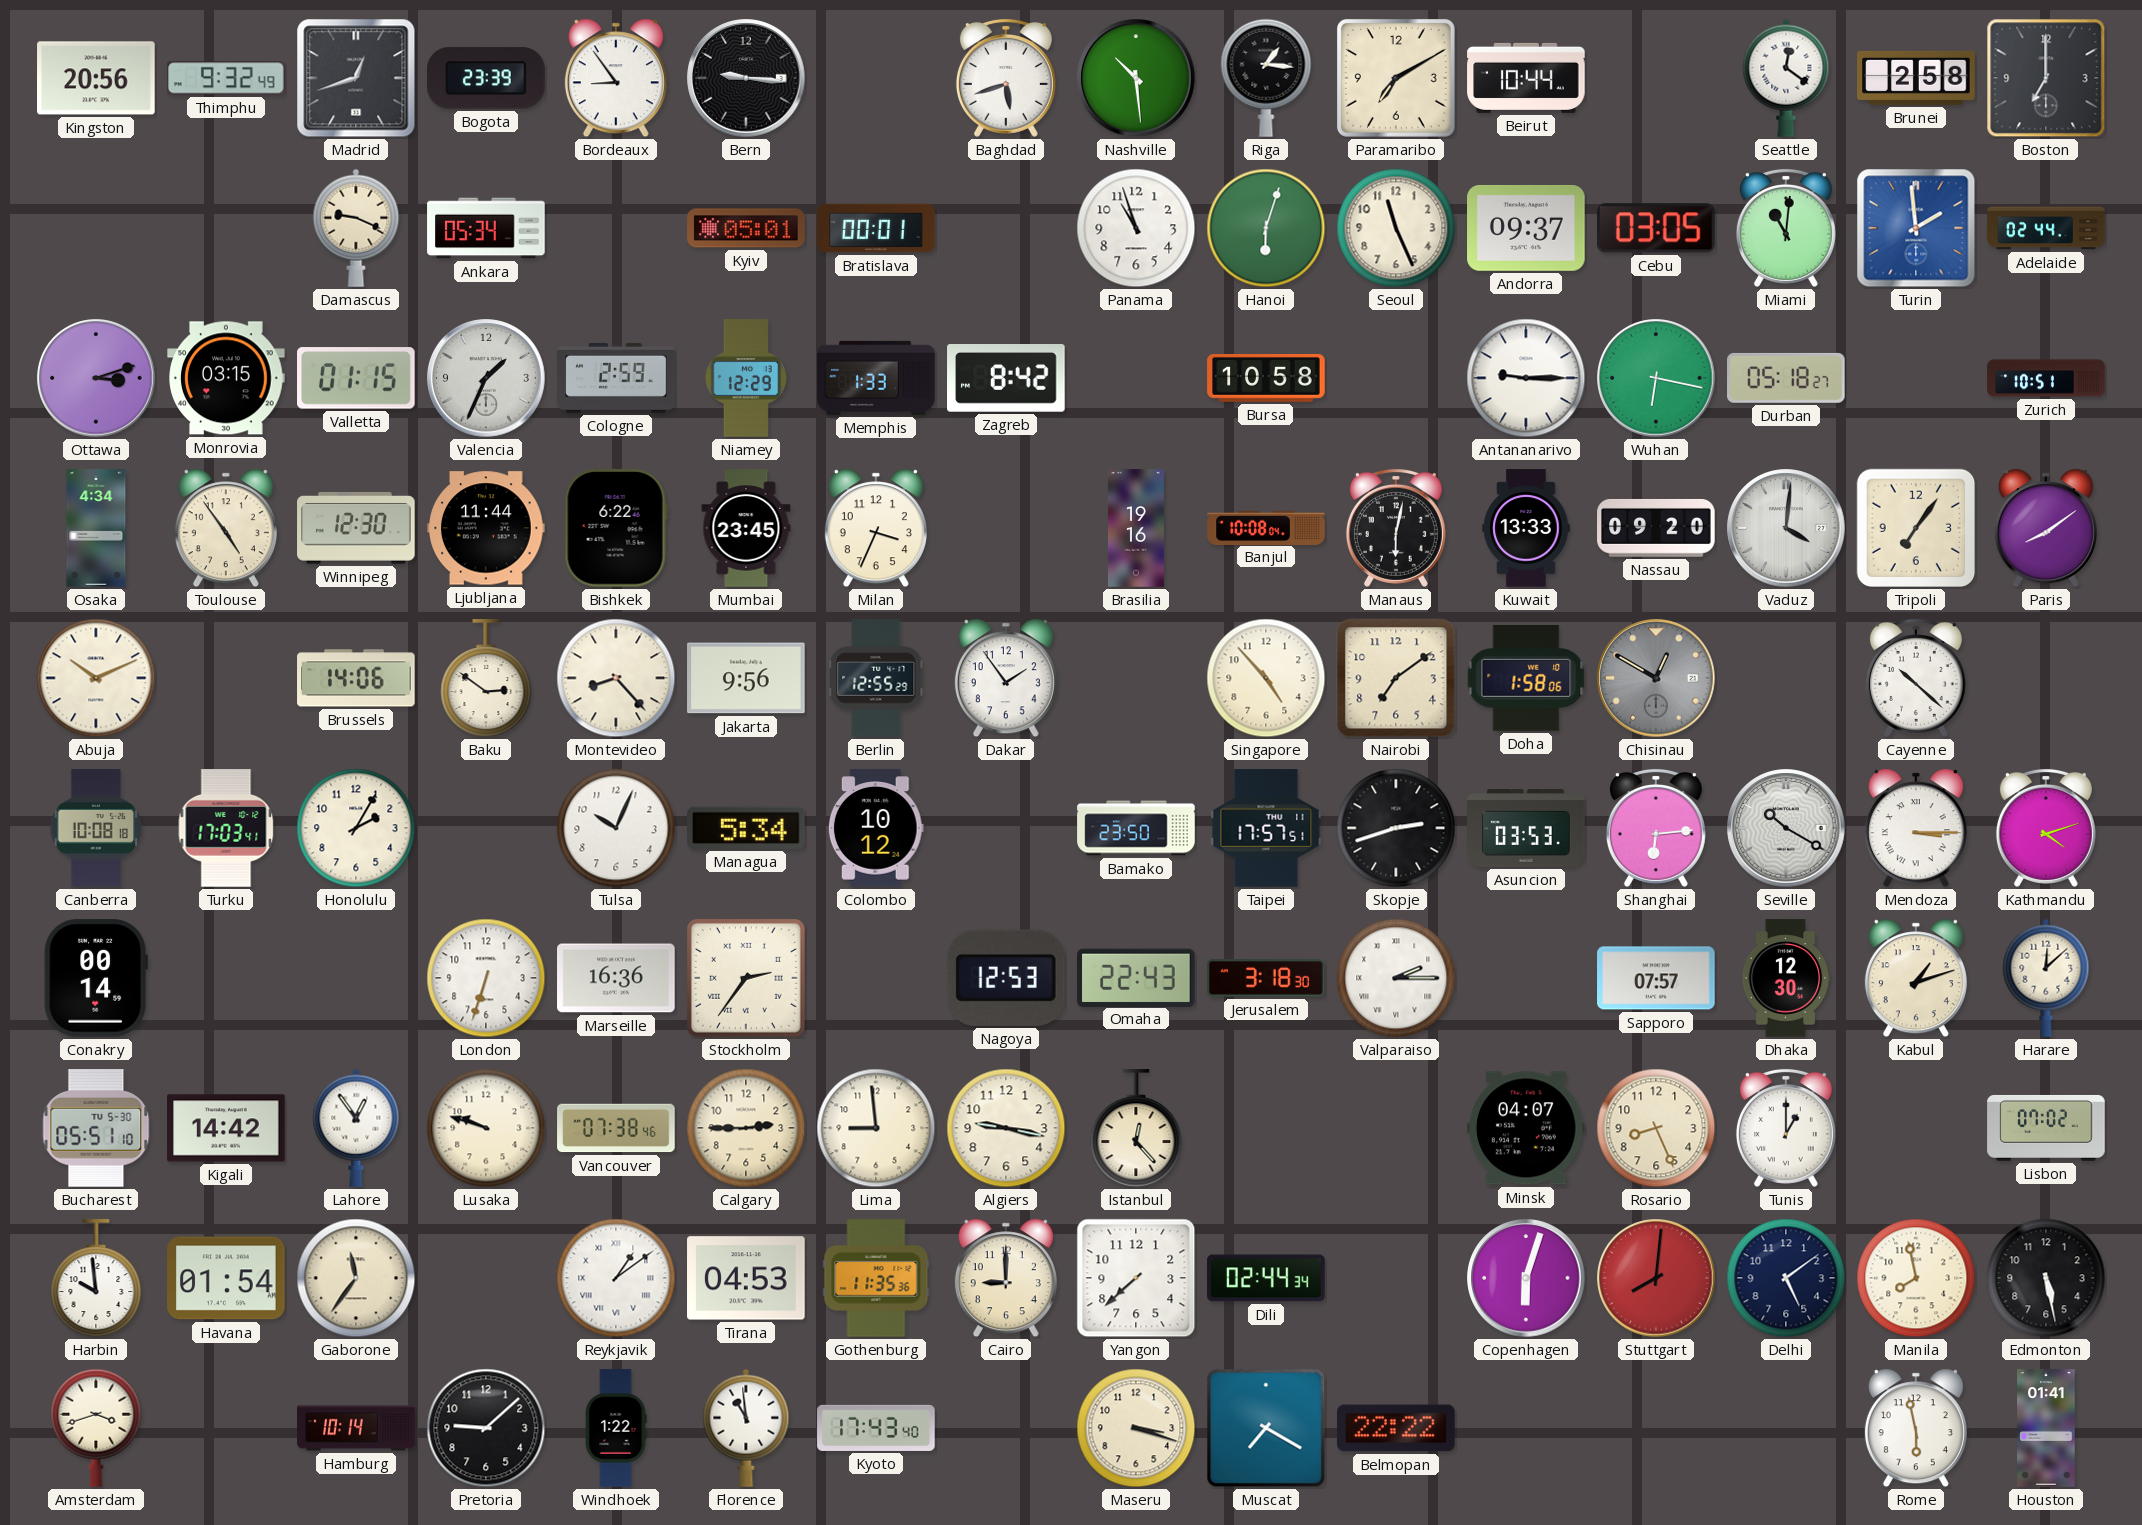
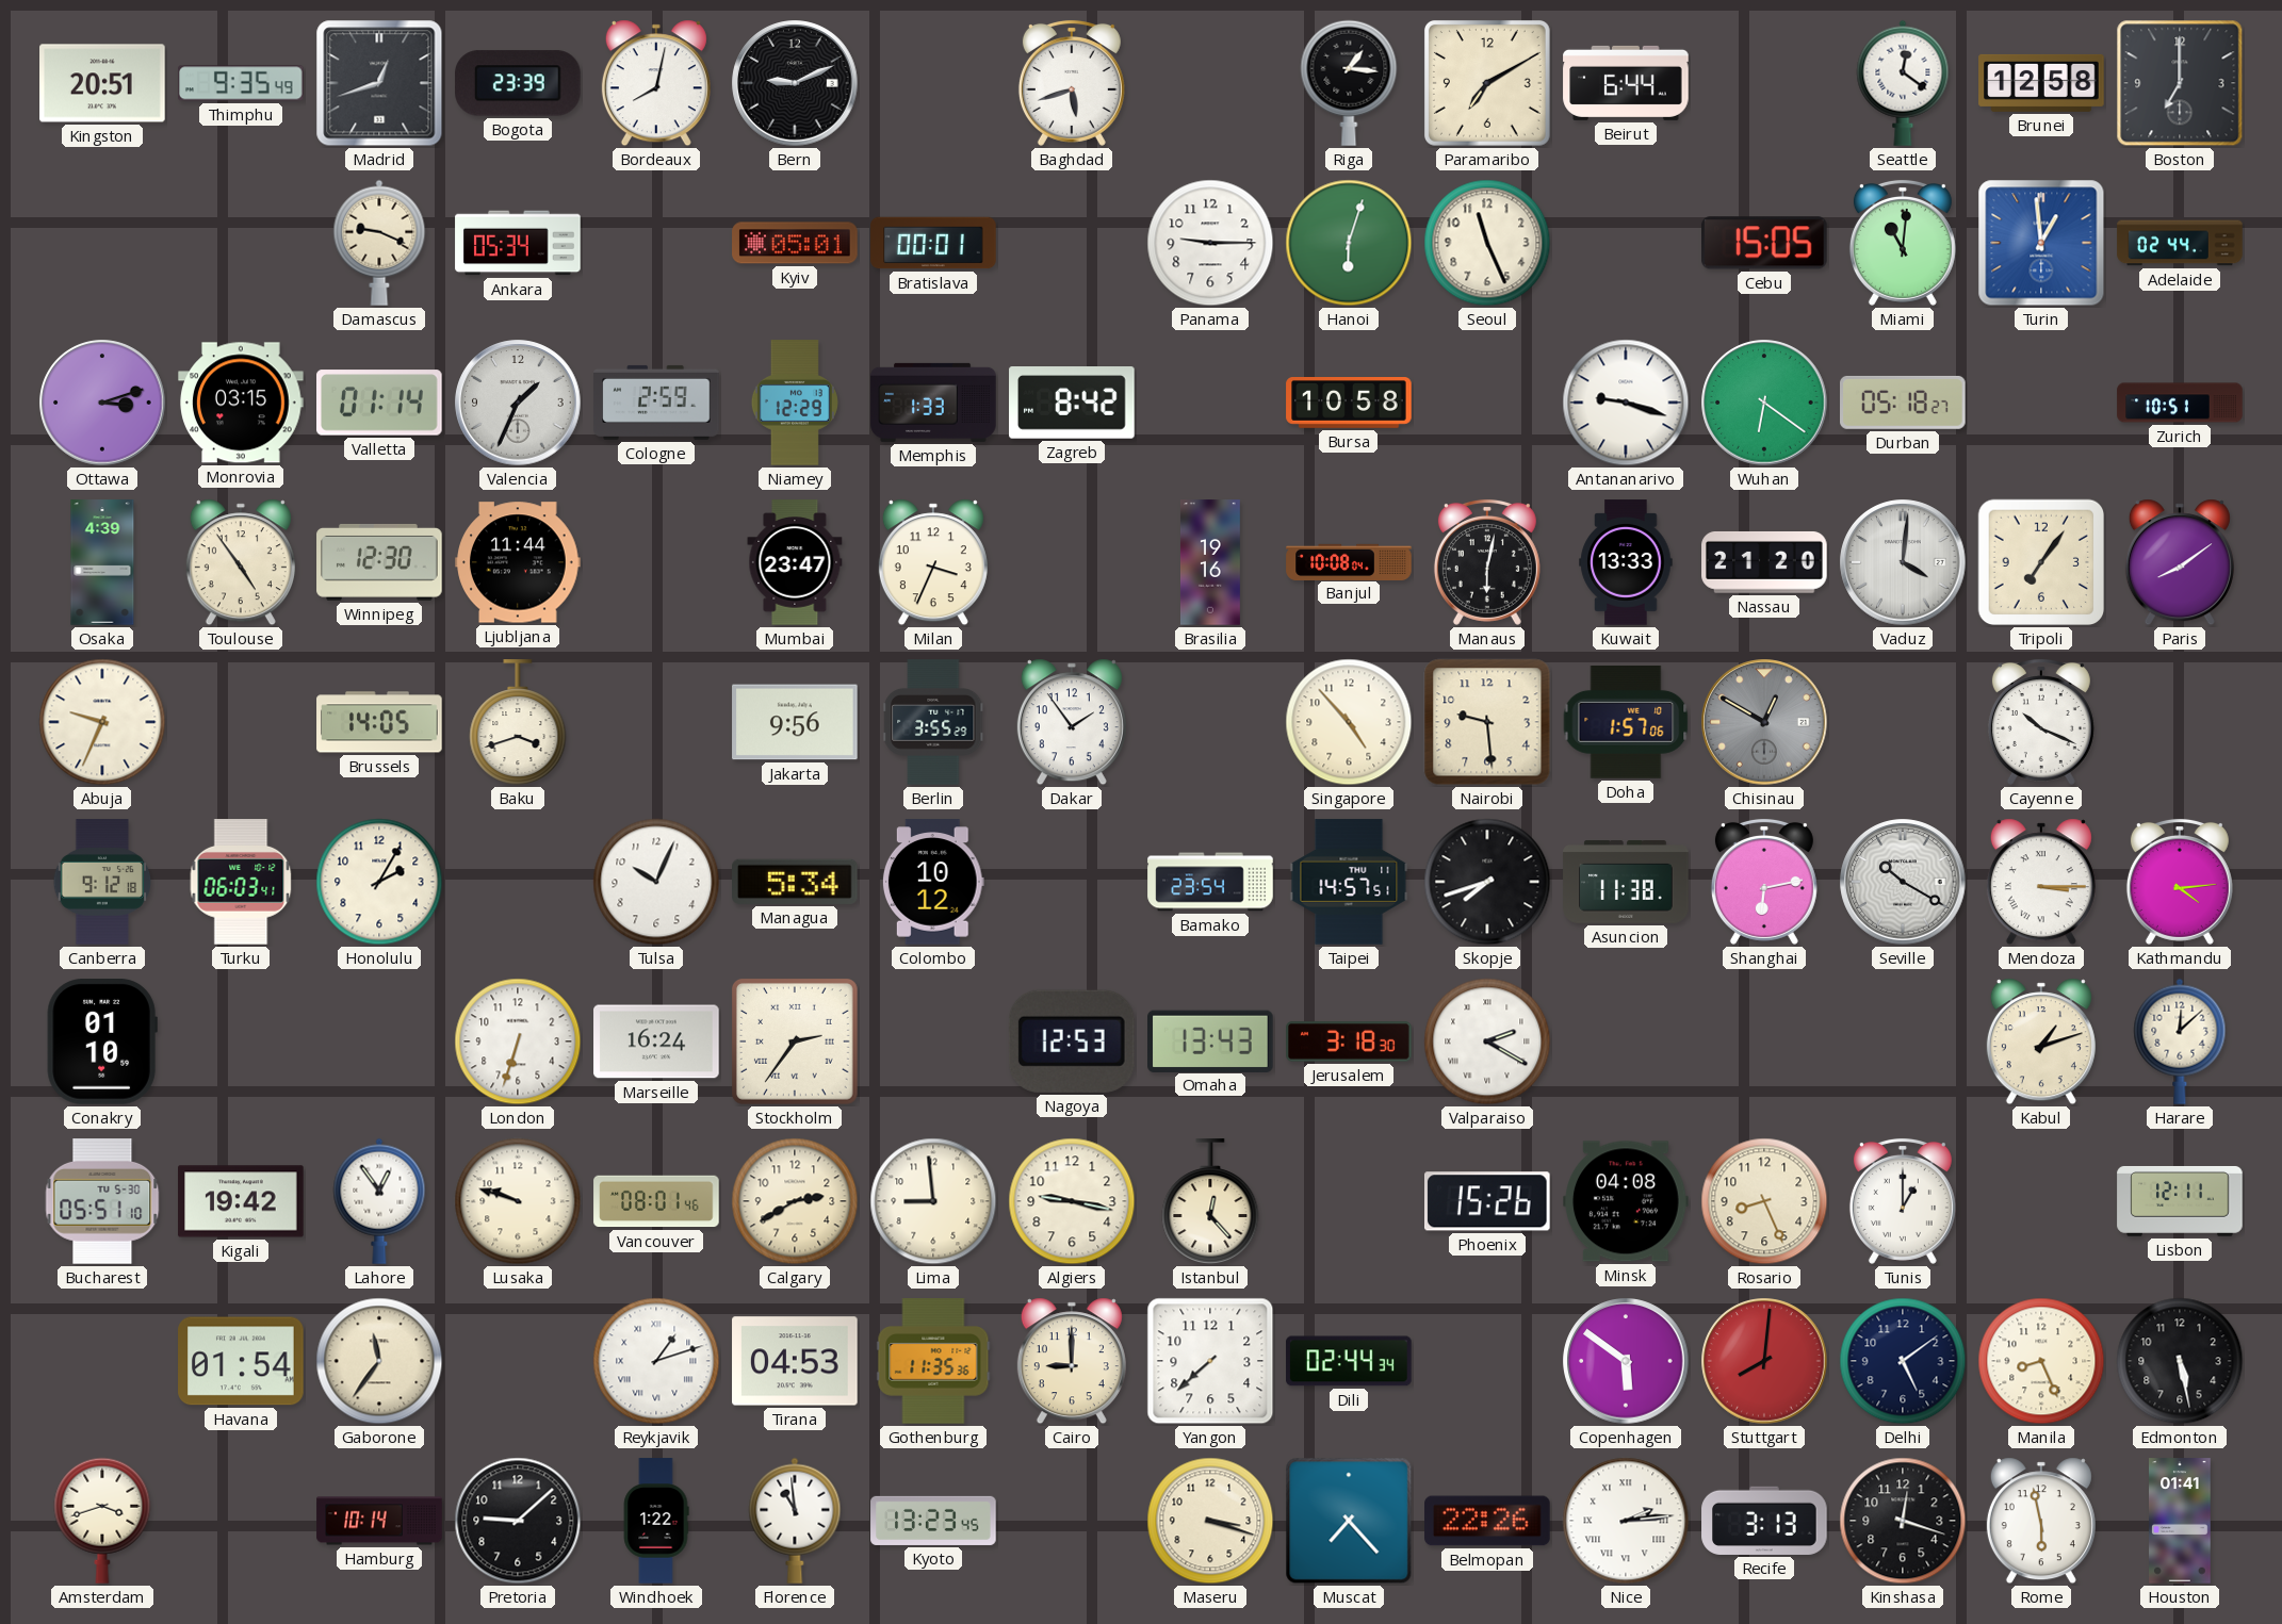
Kingston: 20:56 -> 20:51
Thimphu: 9:32 -> 9:35
Bordeaux: 8:54 -> 8:02
Bern: 9:16 -> 9:11
Nashville: 10:29 -> none
Beirut: 10:44 -> 6:44
Brunei: 2:58 -> 12:58
Panama: 10:57 -> 9:15
Andorra: 09:37 -> none
Cebu: 03:05 -> 15:05
Turin: 1:59 -> 12:59
Valletta: 01:15 -> 01:14
Antananarivo: 9:15 -> 9:18
Wuhan: 6:17 -> 6:21
Osaka: 4:34 -> 4:39
Bishkek: 6:22 -> none
Mumbai: 23:45 -> 23:47
Nassau: 09:20 -> 21:20
Abuja: 10:11 -> 9:34
Brussels: 14:06 -> 14:05
Baku: 2:51 -> 3:42
Montevideo: 8:23 -> none
Berlin: 12:55 -> 3:55
Nairobi: 7:09 -> 9:29
Doha: 1:58 -> 1:57
Cayenne: 10:22 -> 10:19
Canberra: 10:08 -> 9:12
Turku: 17:03 -> 06:03
Bamako: 23:50 -> 23:54
Taipei: 17:57 -> 14:57
Skopje: 2:42 -> 7:42
Asuncion: 03:53 -> 11:38
Shanghai: 6:14 -> 6:13
Kathmandu: 4:12 -> 4:14
Conakry: 00:14 -> 01:10
Marseille: 16:36 -> 16:24
Omaha: 22:43 -> 13:43
Valparaiso: 2:15 -> 2:20
Sapporo: 07:57 -> none
Dhaka: 12:30 -> none
Kigali: 14:42 -> 19:42
Vancouver: 07:38 -> 08:01
Calgary: 2:45 -> 2:40
Phoenix: none -> 15:26
Minsk: 04:07 -> 04:08
Lisbon: 07:02 -> 12:11
Harbin: 9:59 -> none
Reykjavik: 1:09 -> 1:12
Copenhagen: 6:03 -> 5:51
Manila: 7:58 -> 8:26
Kyoto: 17:43 -> 13:23
Muscat: 7:20 -> 7:23
Belmopan: 22:22 -> 22:26
Nice: none -> 2:14
Recife: none -> 3:13
Kinshasa: none -> 12:18
